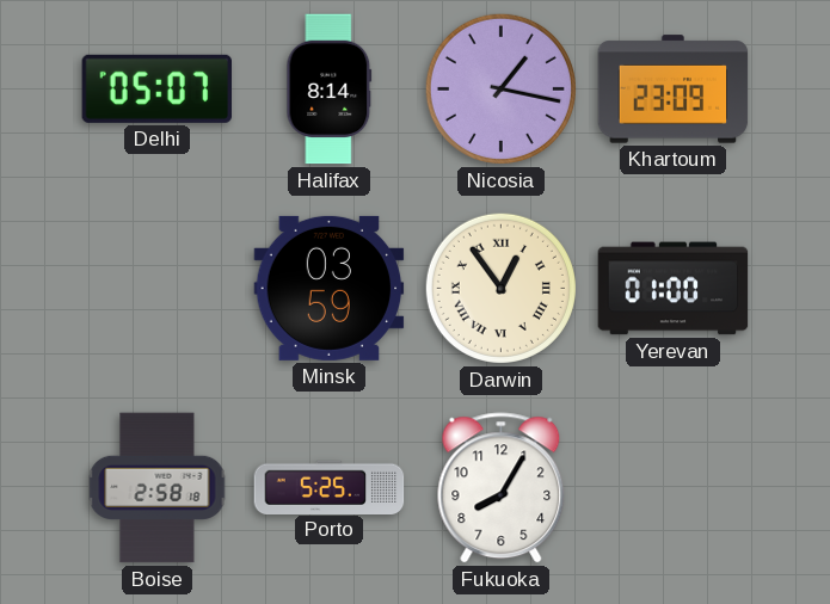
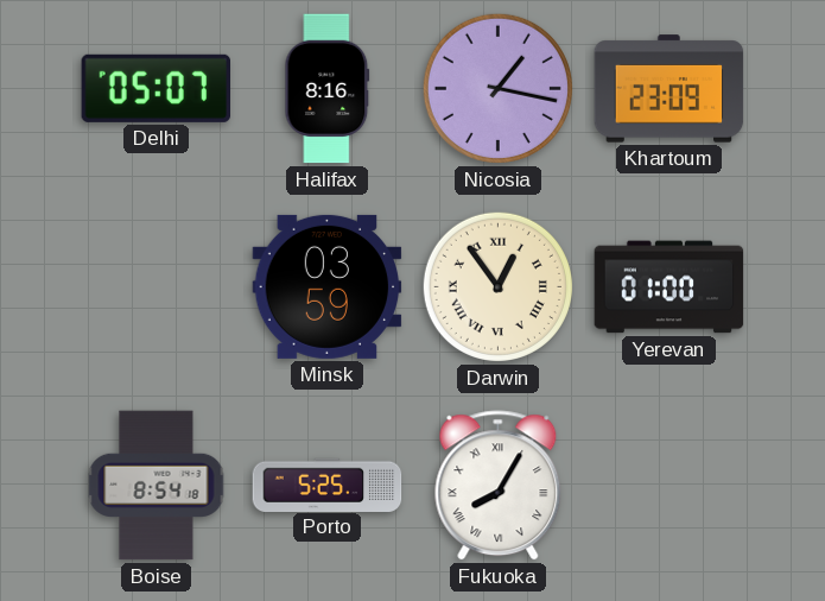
Halifax: 8:14 -> 8:16
Boise: 2:58 -> 8:54
Fukuoka numerals: Arabic -> Roman
